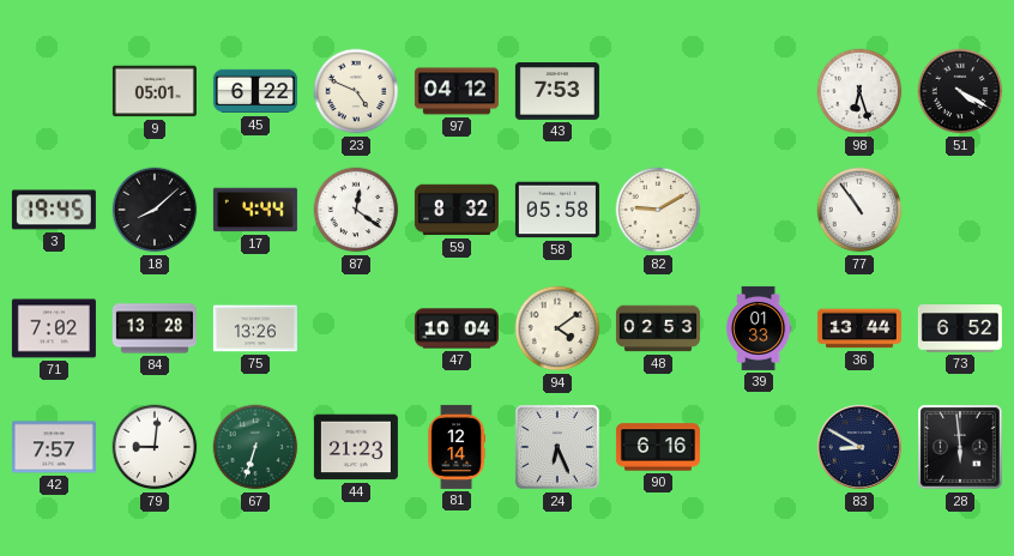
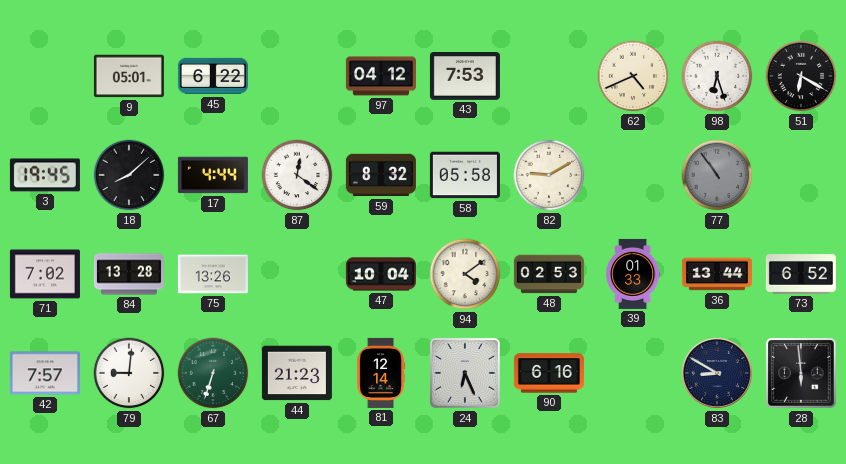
23: 4:49 -> none
62: none -> 4:41
51: 4:20 -> 6:20
77 dial: white -> grey
